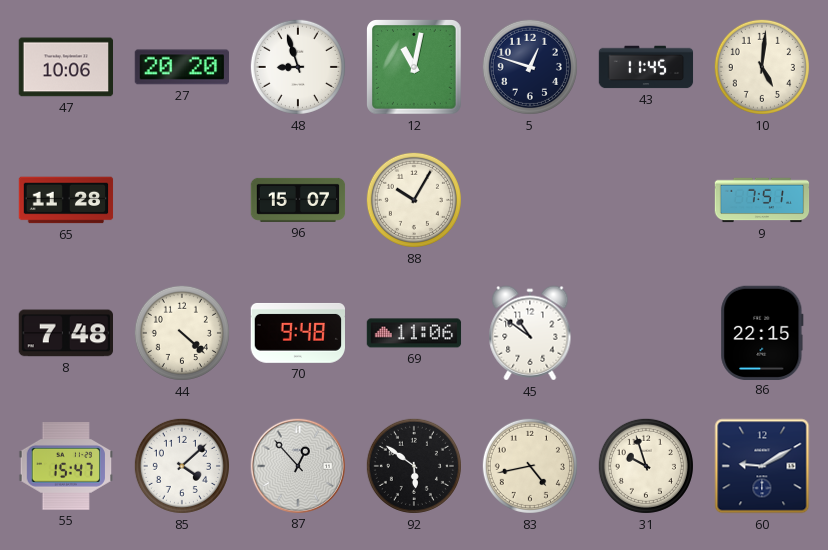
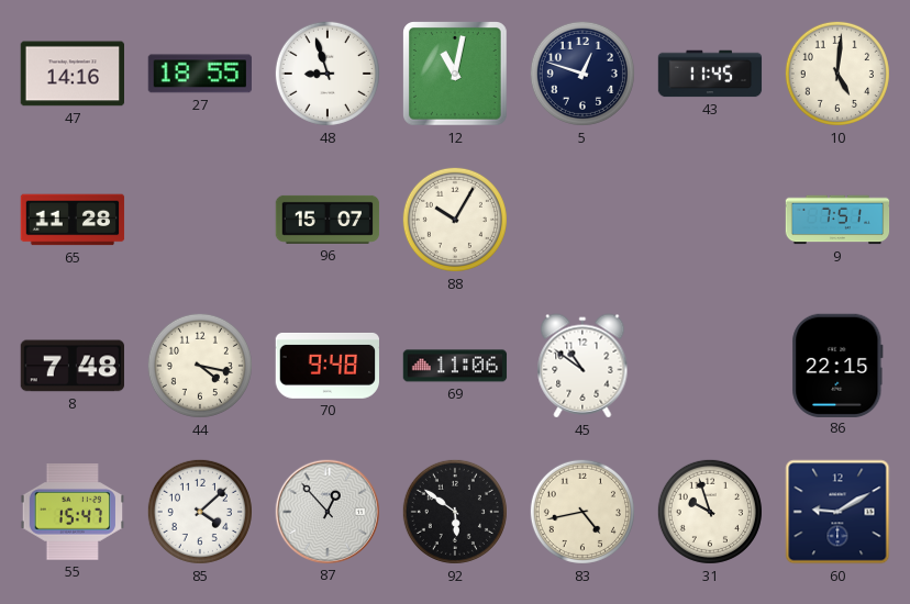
47: 10:06 -> 14:16
27: 20:20 -> 18:55
44: 4:22 -> 4:17
